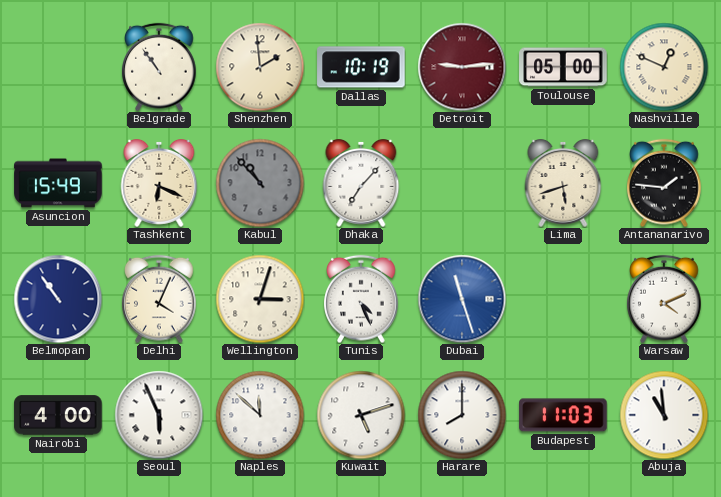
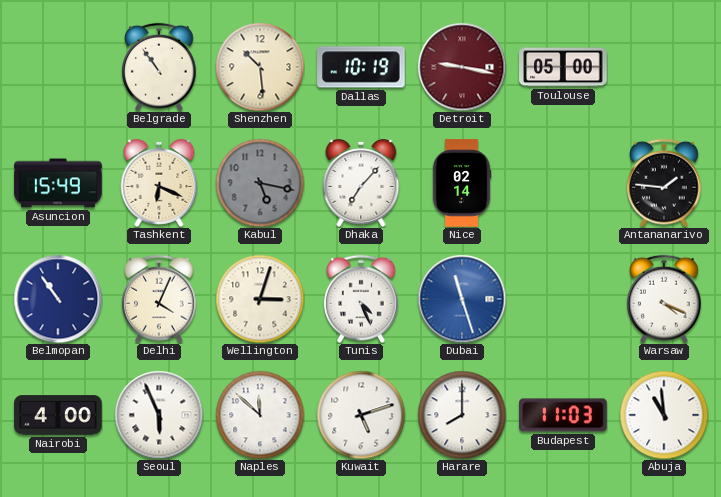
Shenzhen: 1:59 -> 10:29
Detroit: 9:14 -> 9:17
Nashville: 12:49 -> none
Kabul: 10:53 -> 5:17
Nice: none -> 02:14
Lima: 5:42 -> none
Warsaw: 4:11 -> 4:19
